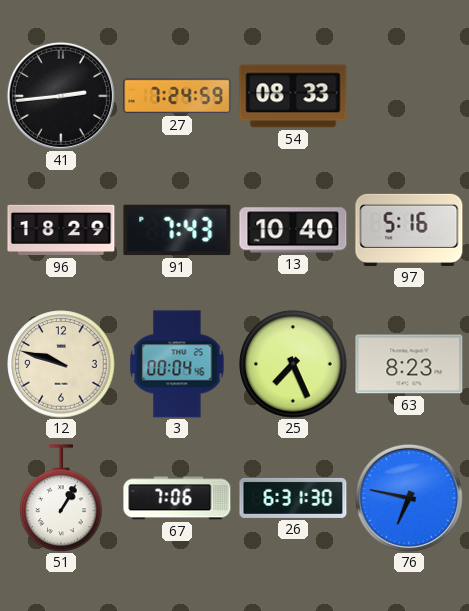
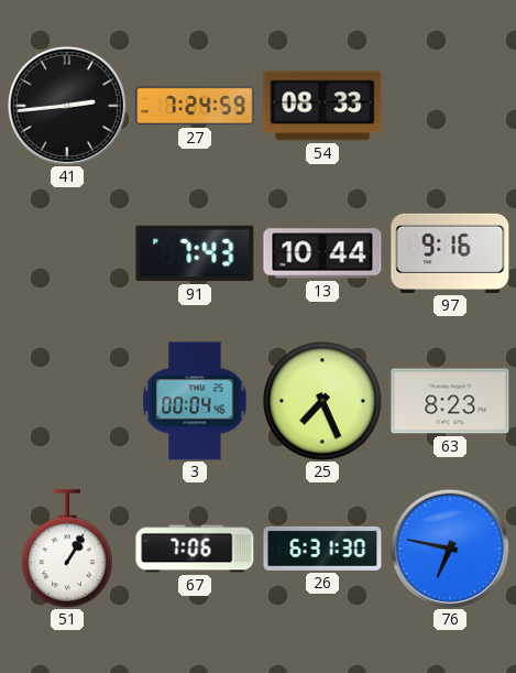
96: 18:29 -> none
13: 10:40 -> 10:44
97: 5:16 -> 9:16
12: 9:48 -> none
